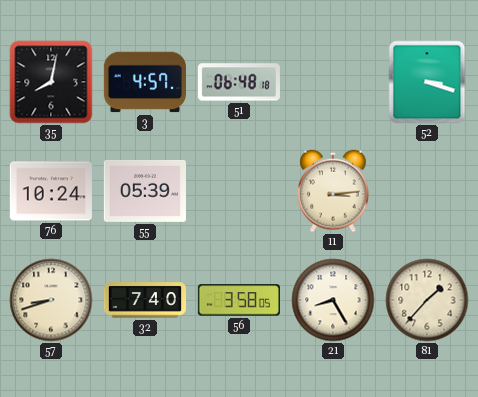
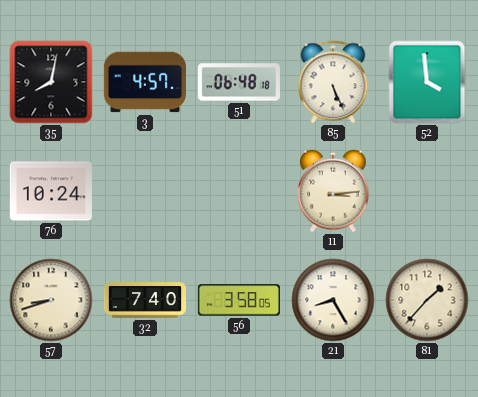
85: none -> 5:26
52: 3:18 -> 3:59
55: 05:39 -> none
